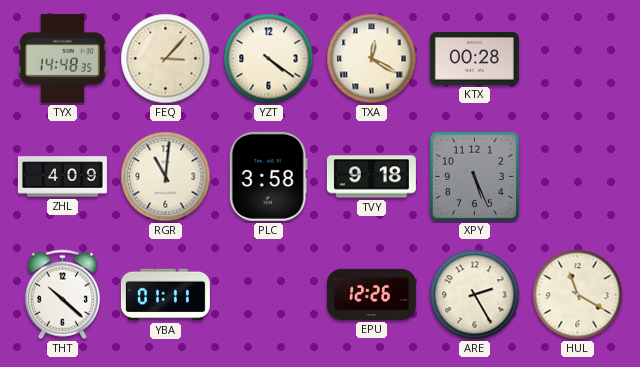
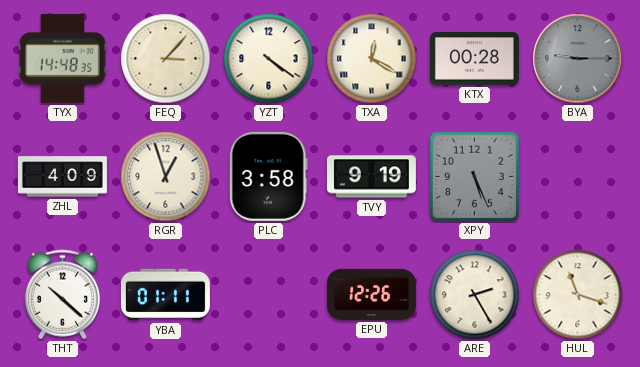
BYA: none -> 9:15
RGR: 11:01 -> 12:57
TVY: 9:18 -> 9:19
HUL: 11:20 -> 11:18
